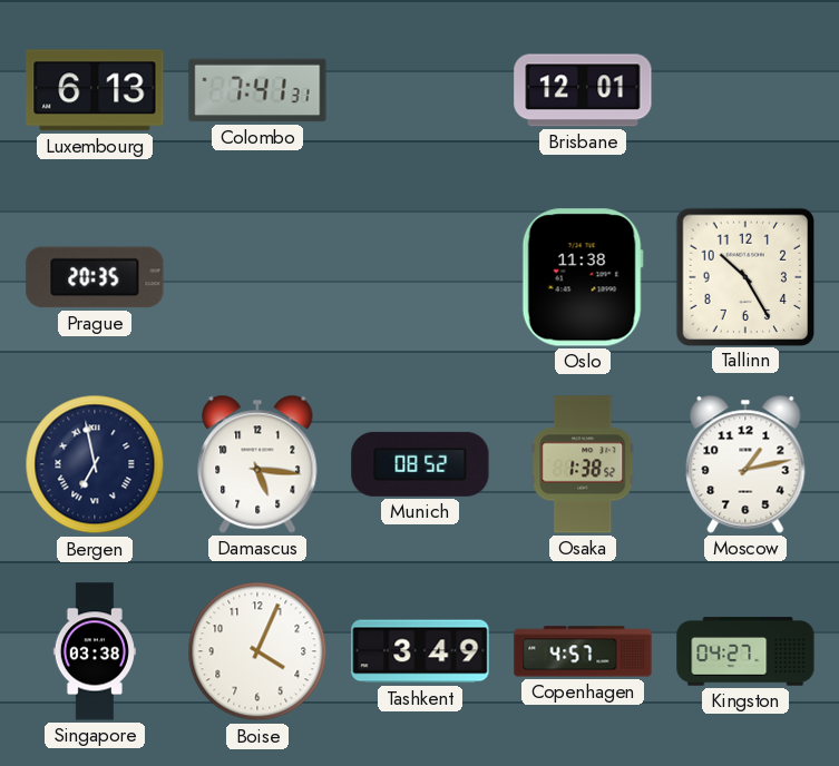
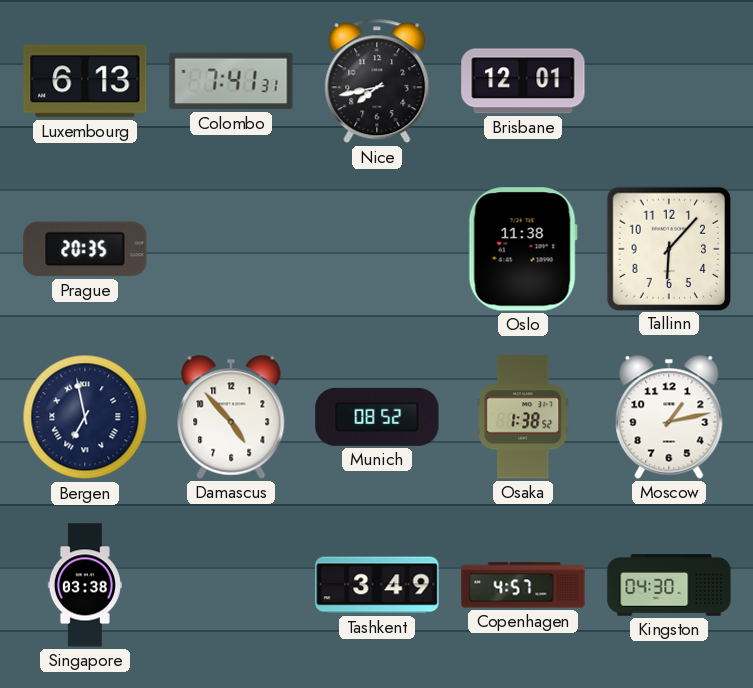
Nice: none -> 7:43
Tallinn: 10:25 -> 6:07
Damascus: 5:16 -> 4:53
Boise: 4:04 -> none
Kingston: 04:27 -> 04:30
